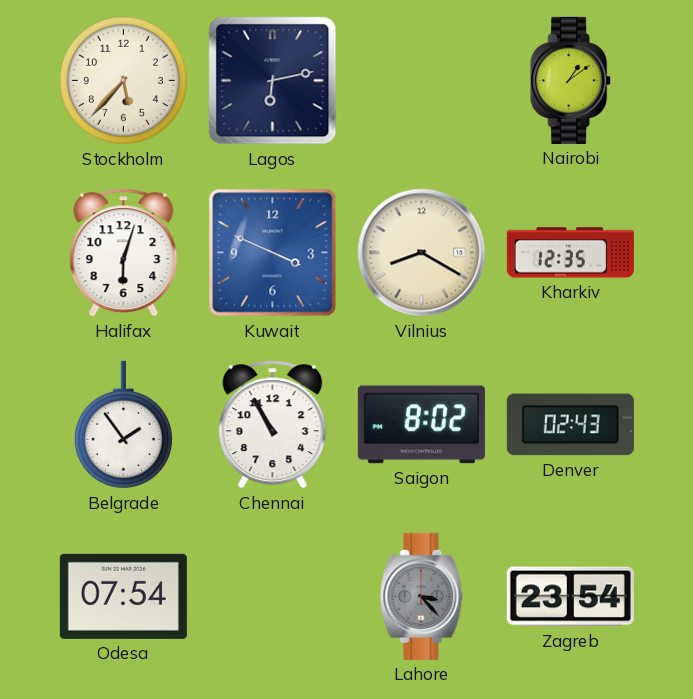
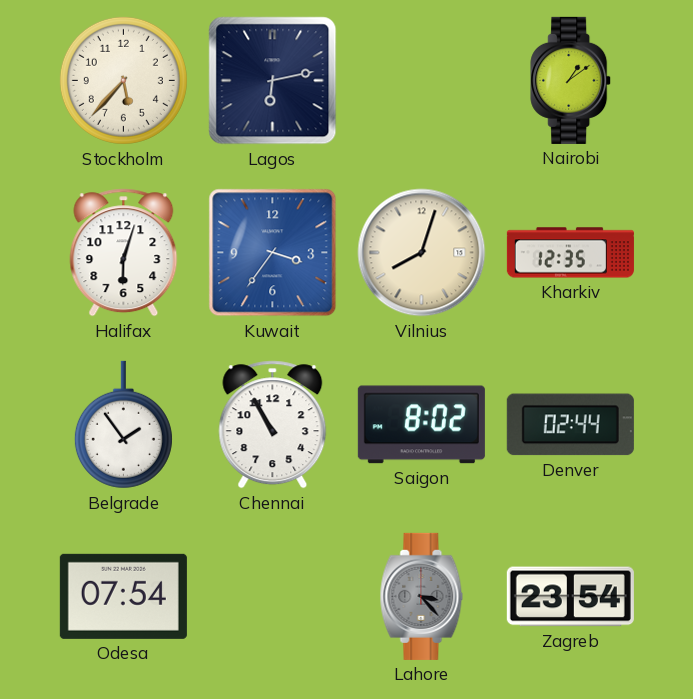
Kuwait: 3:49 -> 3:36
Vilnius: 8:20 -> 8:03
Denver: 02:43 -> 02:44
